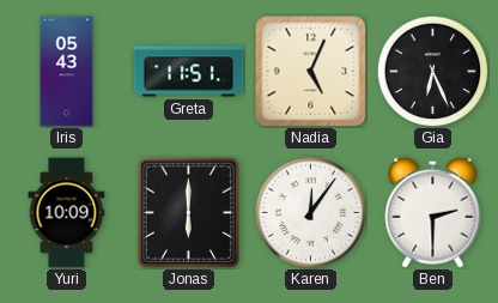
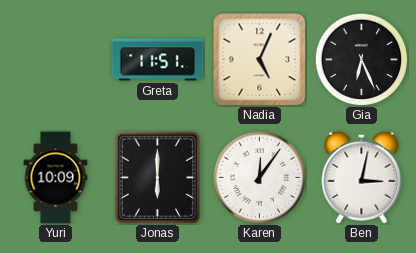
Iris: 05:43 -> none
Ben: 2:30 -> 3:02
